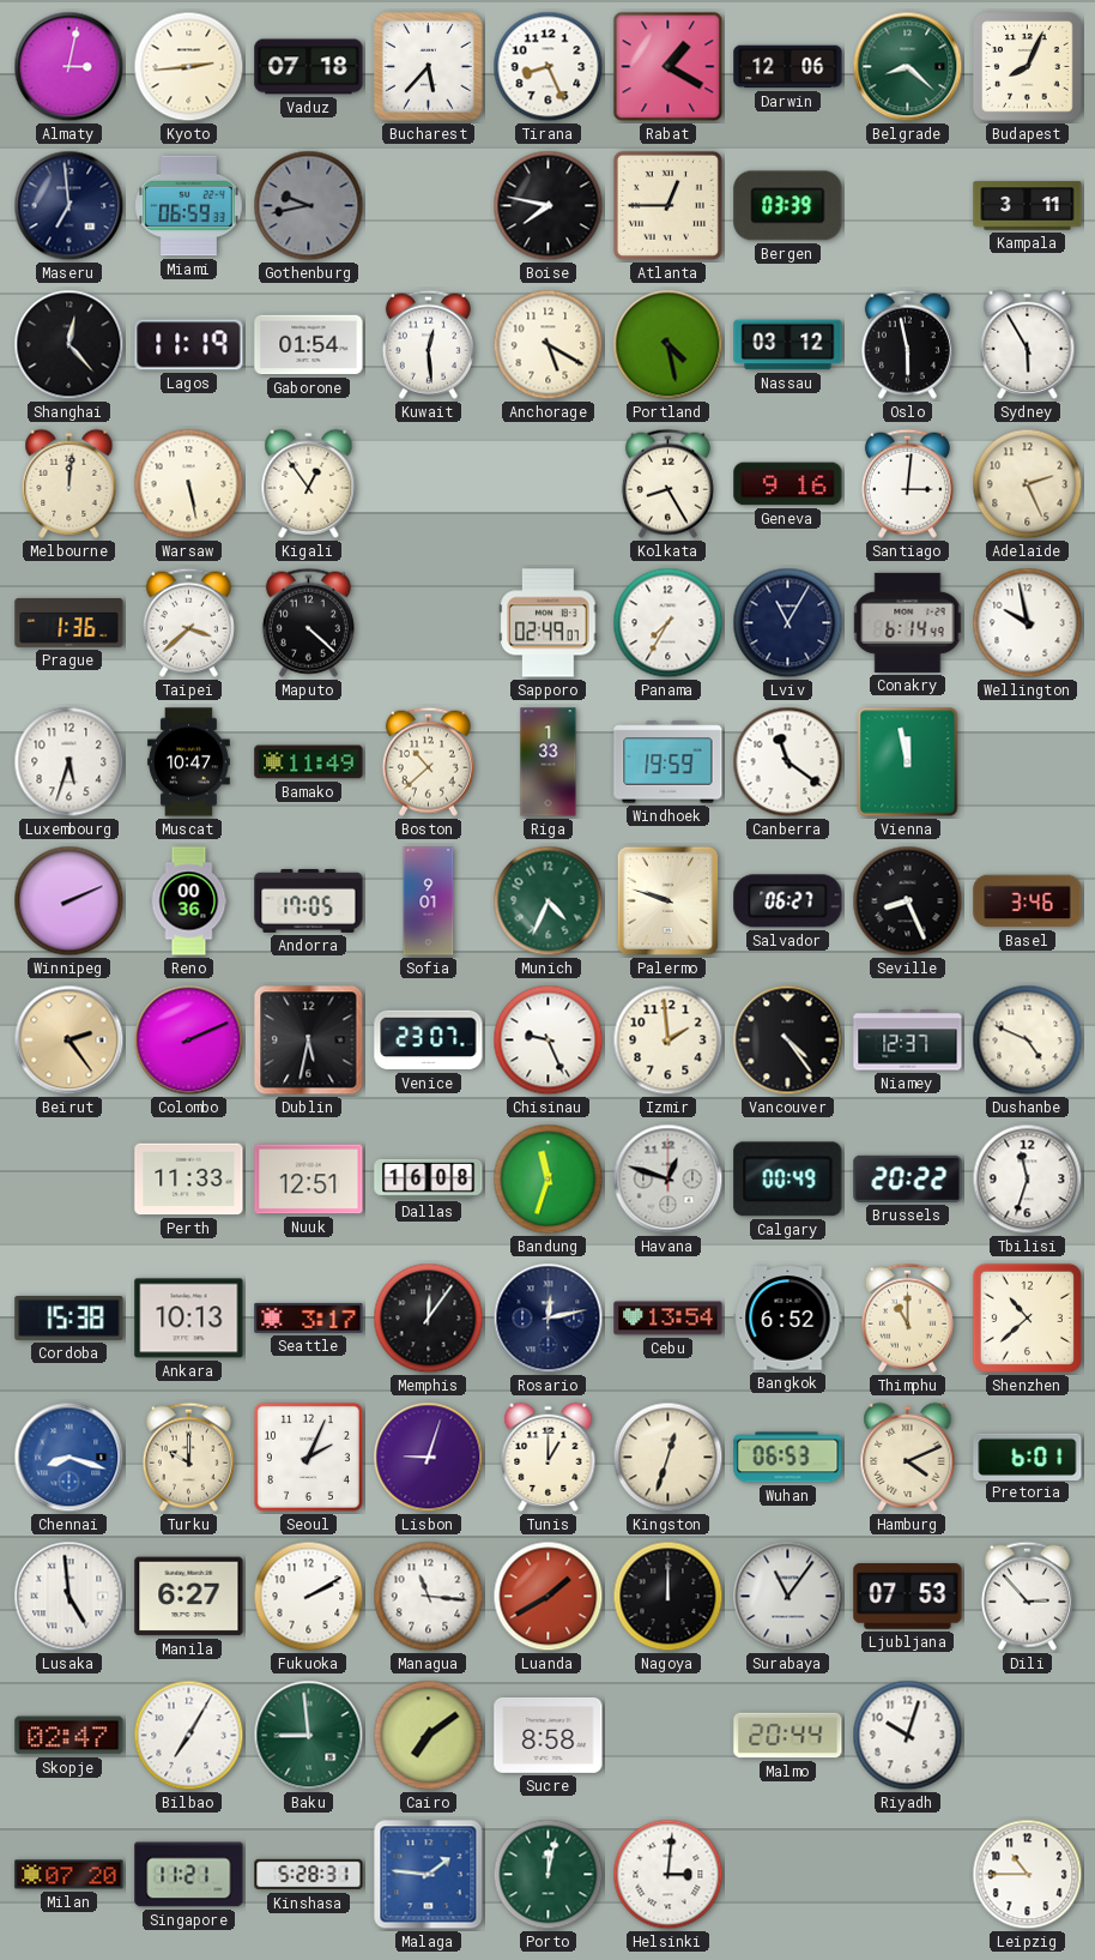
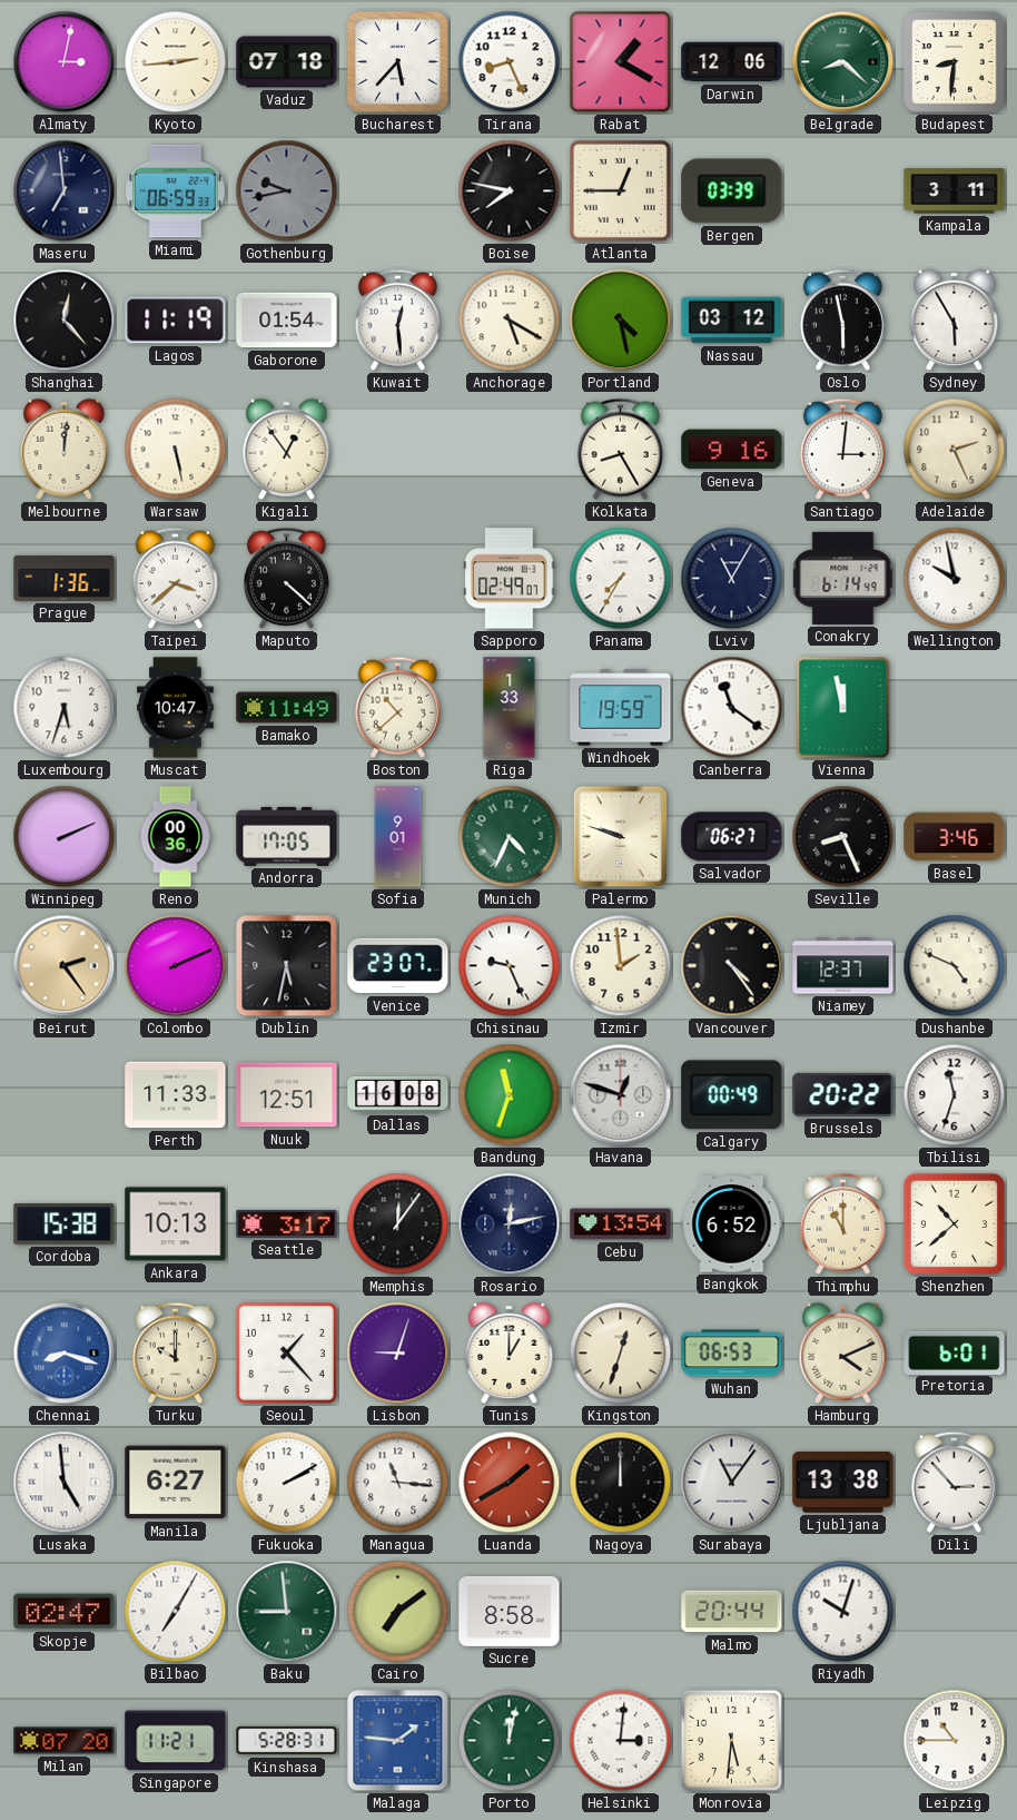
Budapest: 8:04 -> 8:31
Seoul: 2:04 -> 1:23
Ljubljana: 07:53 -> 13:38
Monrovia: none -> 5:31
